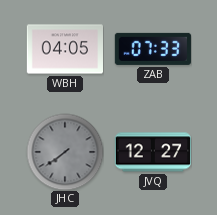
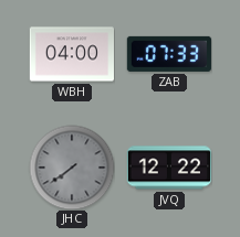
WBH: 04:05 -> 04:00
JVQ: 12:27 -> 12:22
